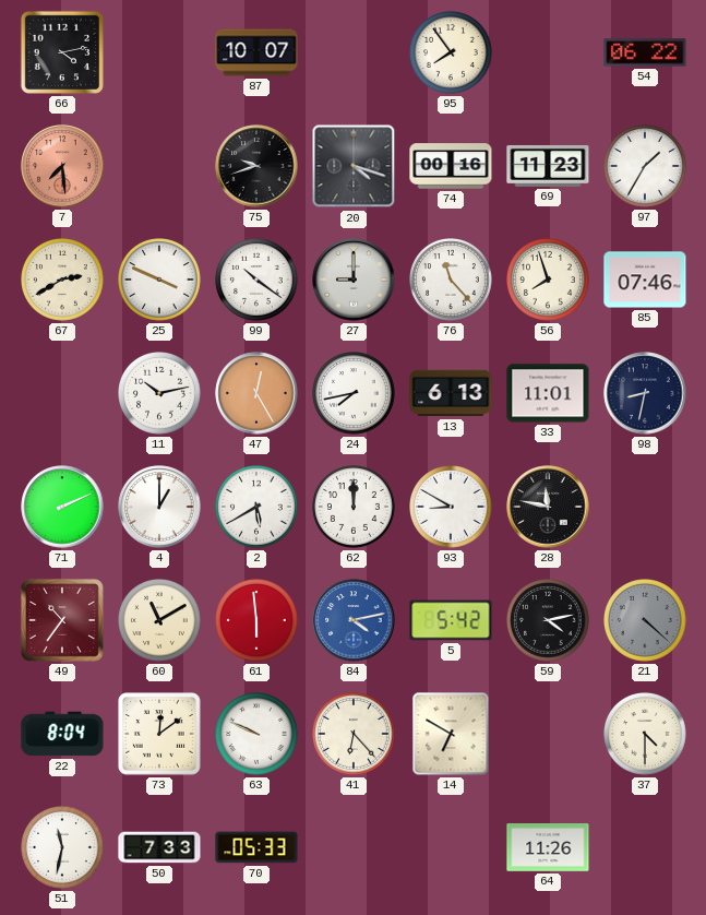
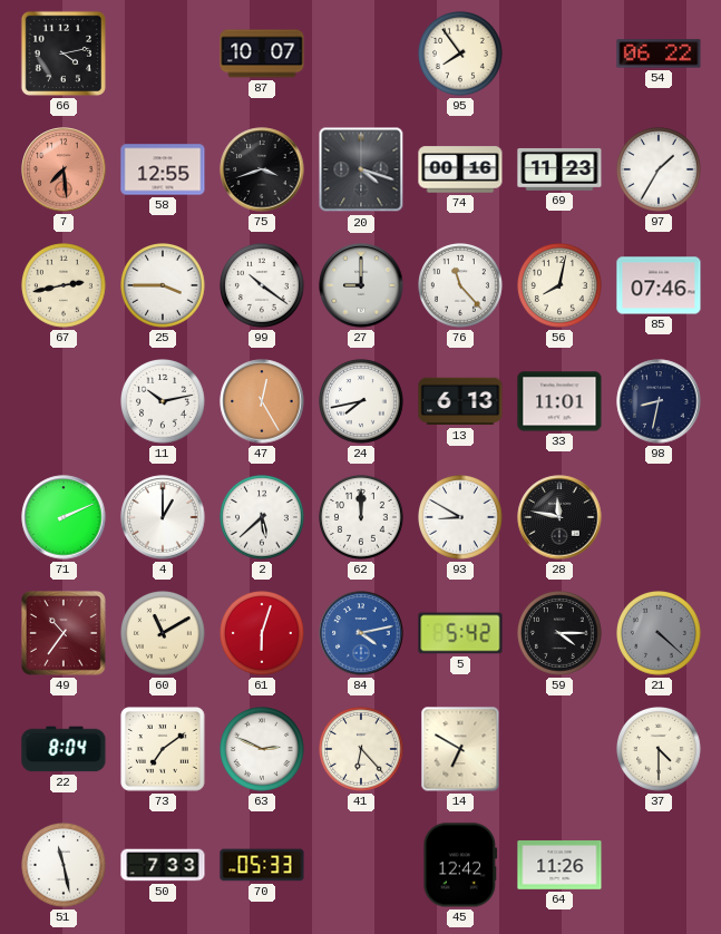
58: none -> 12:55
75: 9:42 -> 3:42
67: 2:40 -> 2:43
25: 3:49 -> 3:45
56: 7:57 -> 8:02
2: 5:40 -> 5:38
61: 5:59 -> 6:03
59: 4:13 -> 4:15
73: 12:09 -> 7:09
63: 9:49 -> 2:49
51: 11:32 -> 11:28
45: none -> 12:42
